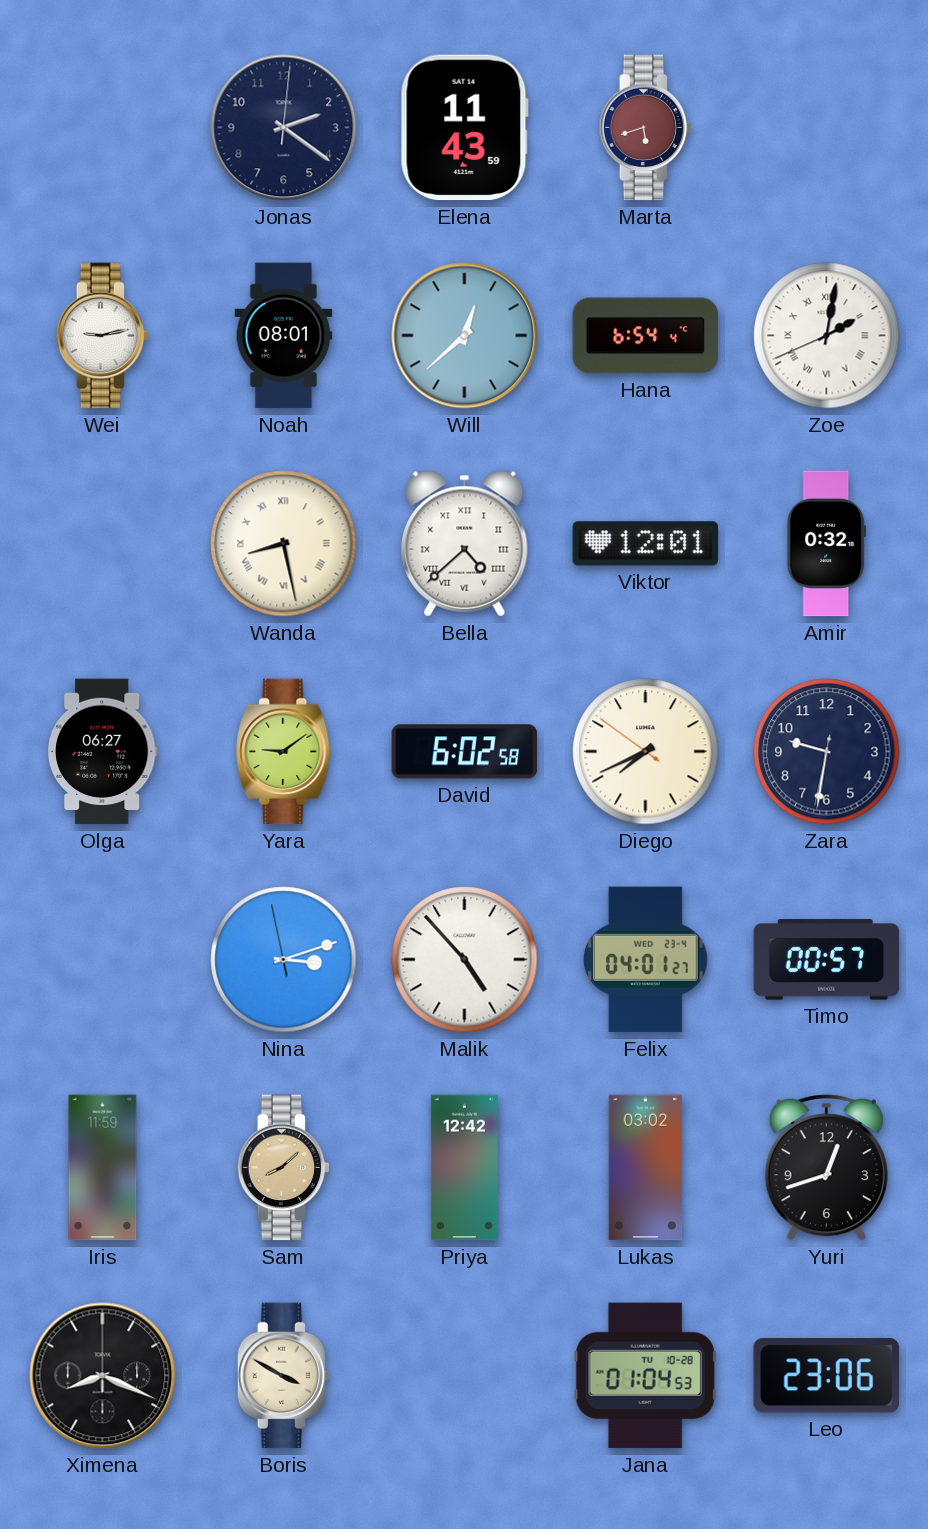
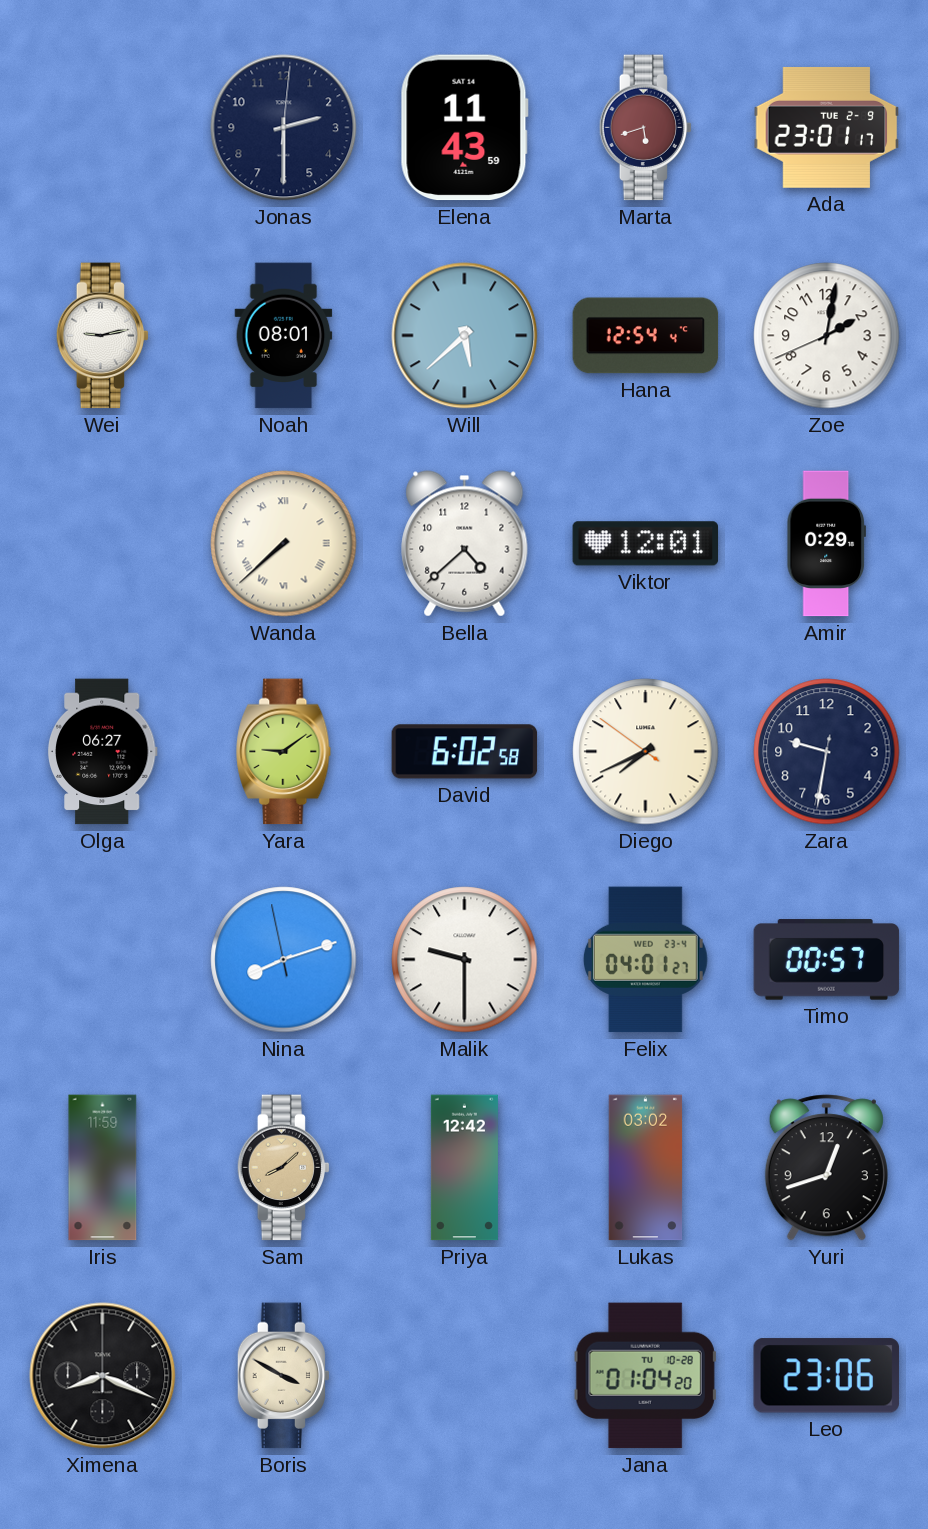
Jonas: 2:21 -> 2:30
Ada: none -> 23:01
Will: 12:38 -> 5:38
Hana: 6:54 -> 12:54
Zoe numerals: Roman -> Arabic
Wanda: 8:28 -> 7:38
Bella numerals: Roman -> Arabic
Amir: 0:32 -> 0:29
Nina: 3:11 -> 8:11
Malik: 4:53 -> 9:30
Jana: 01:04:53 -> 01:04:20
